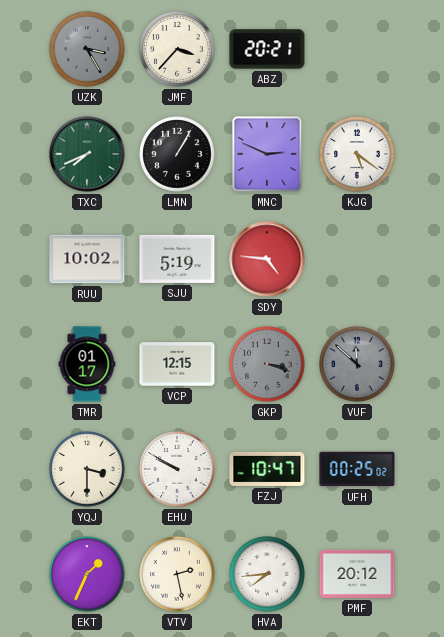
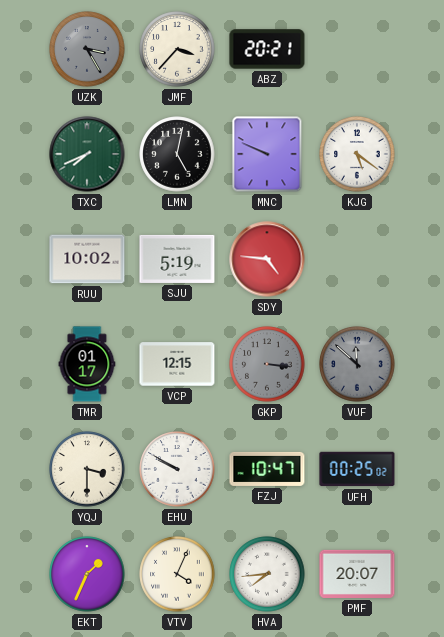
LMN: 1:05 -> 5:02
MNC: 2:49 -> 9:49
GKP: 3:18 -> 3:16
VTV: 2:28 -> 4:04
PMF: 20:12 -> 20:07
